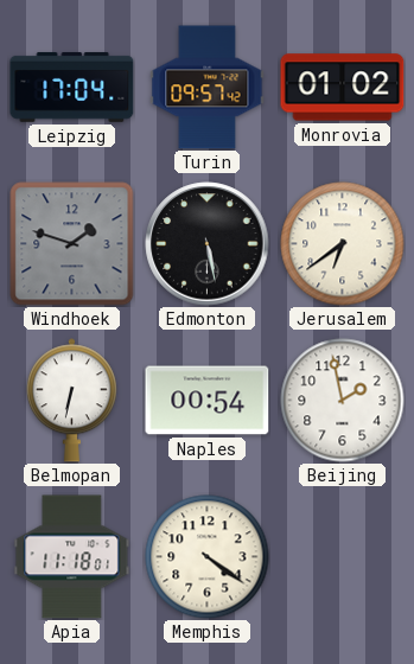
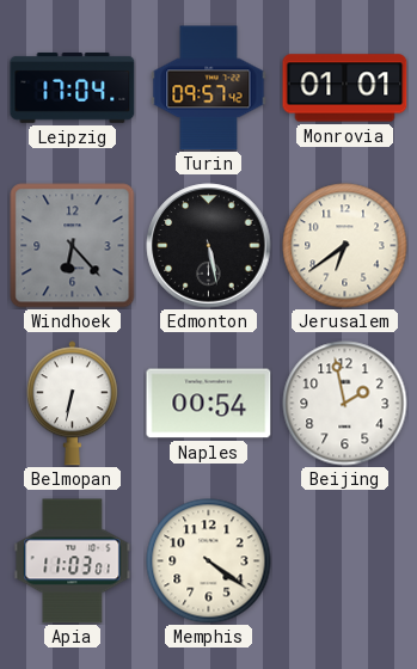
Monrovia: 01:02 -> 01:01
Windhoek: 1:48 -> 6:23
Apia: 11:18 -> 11:03
